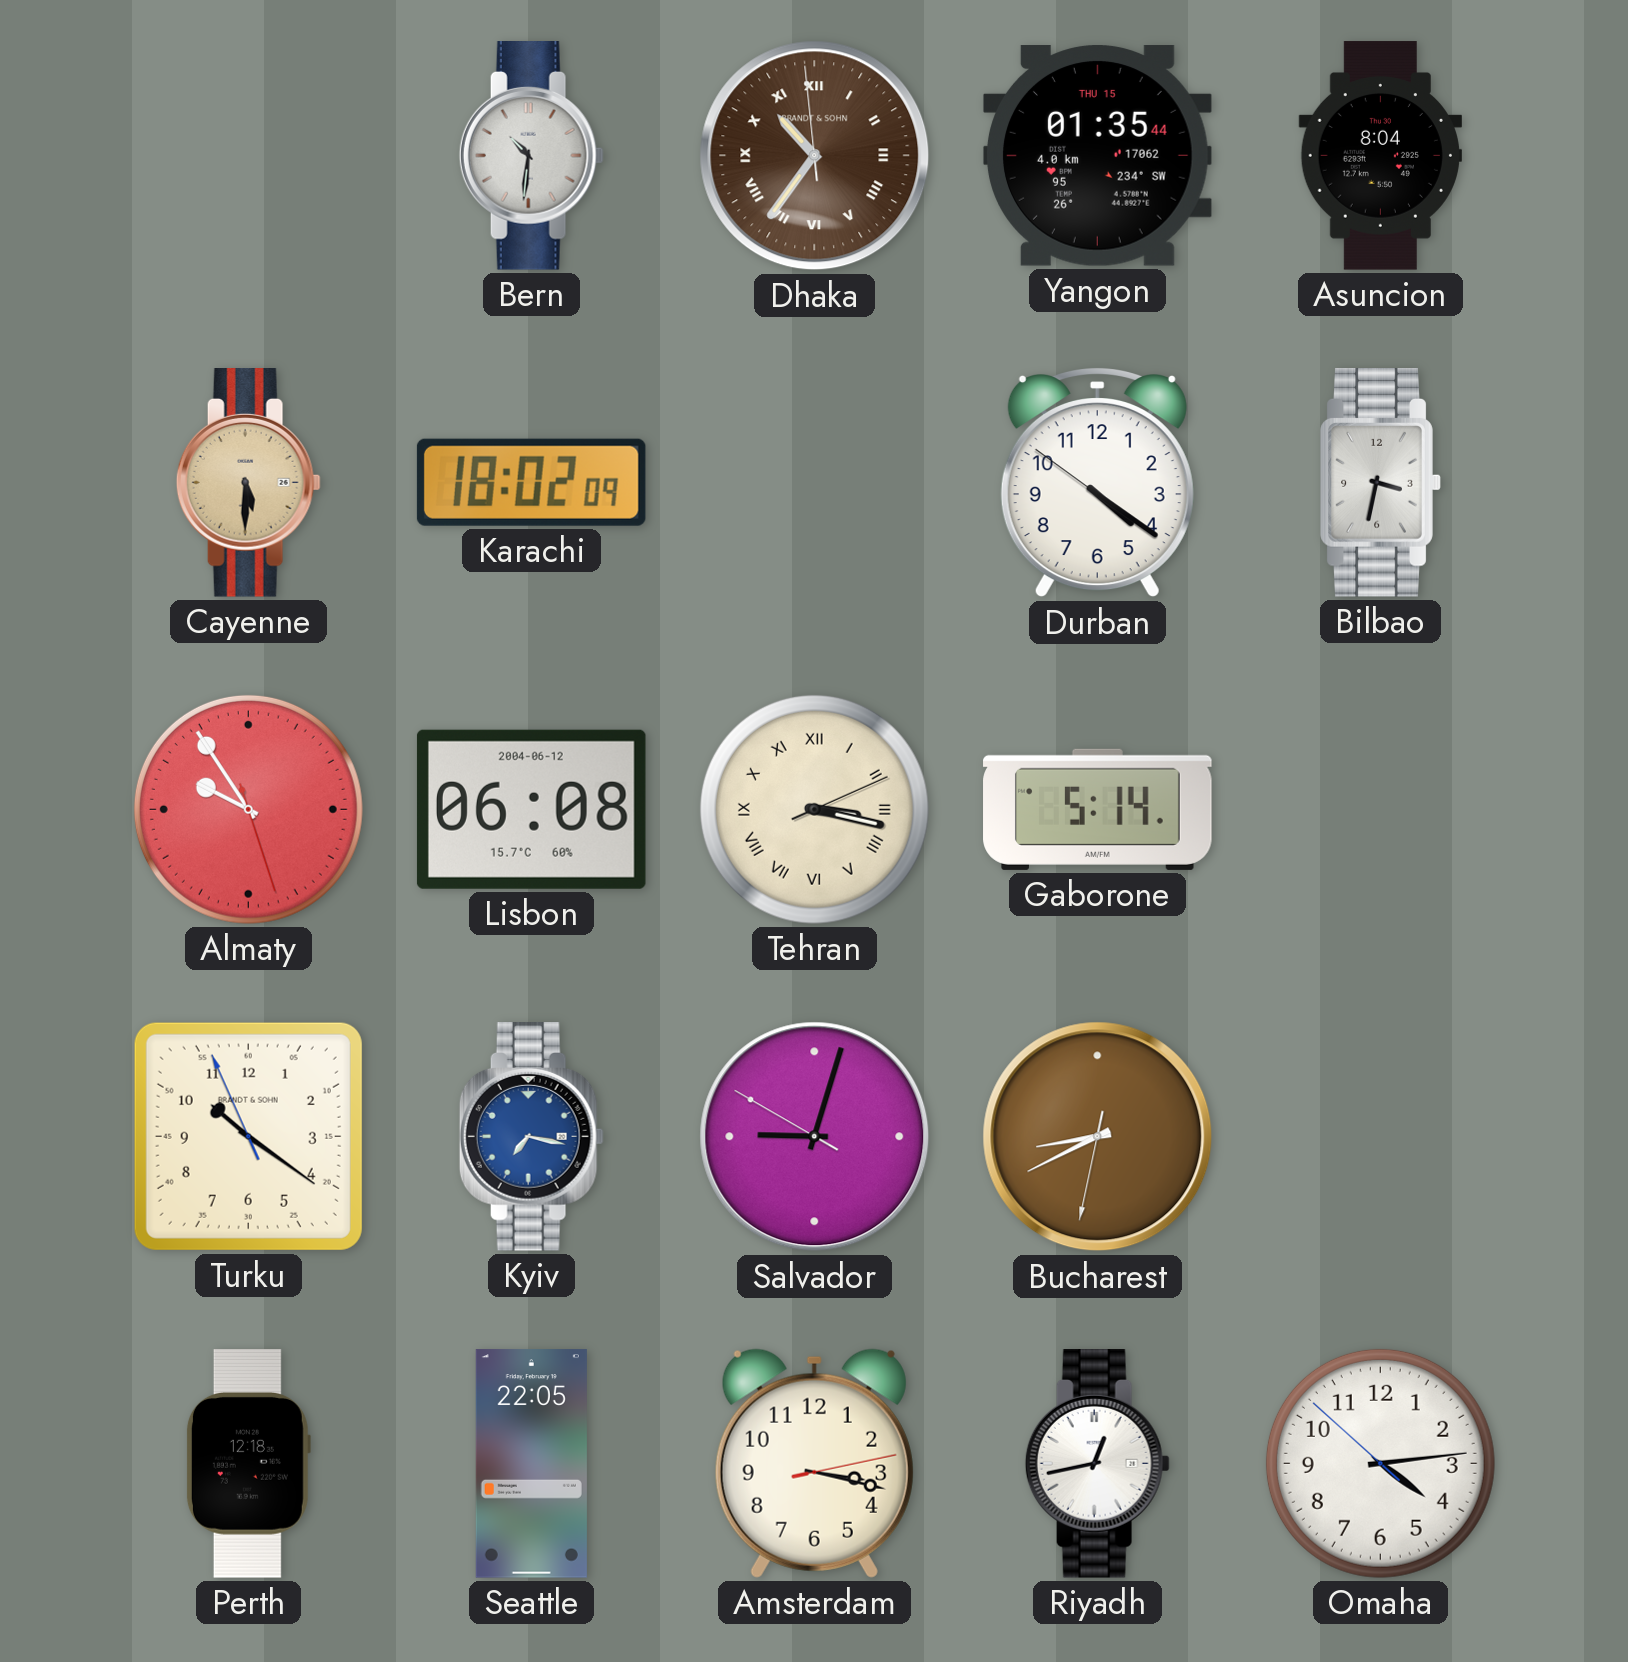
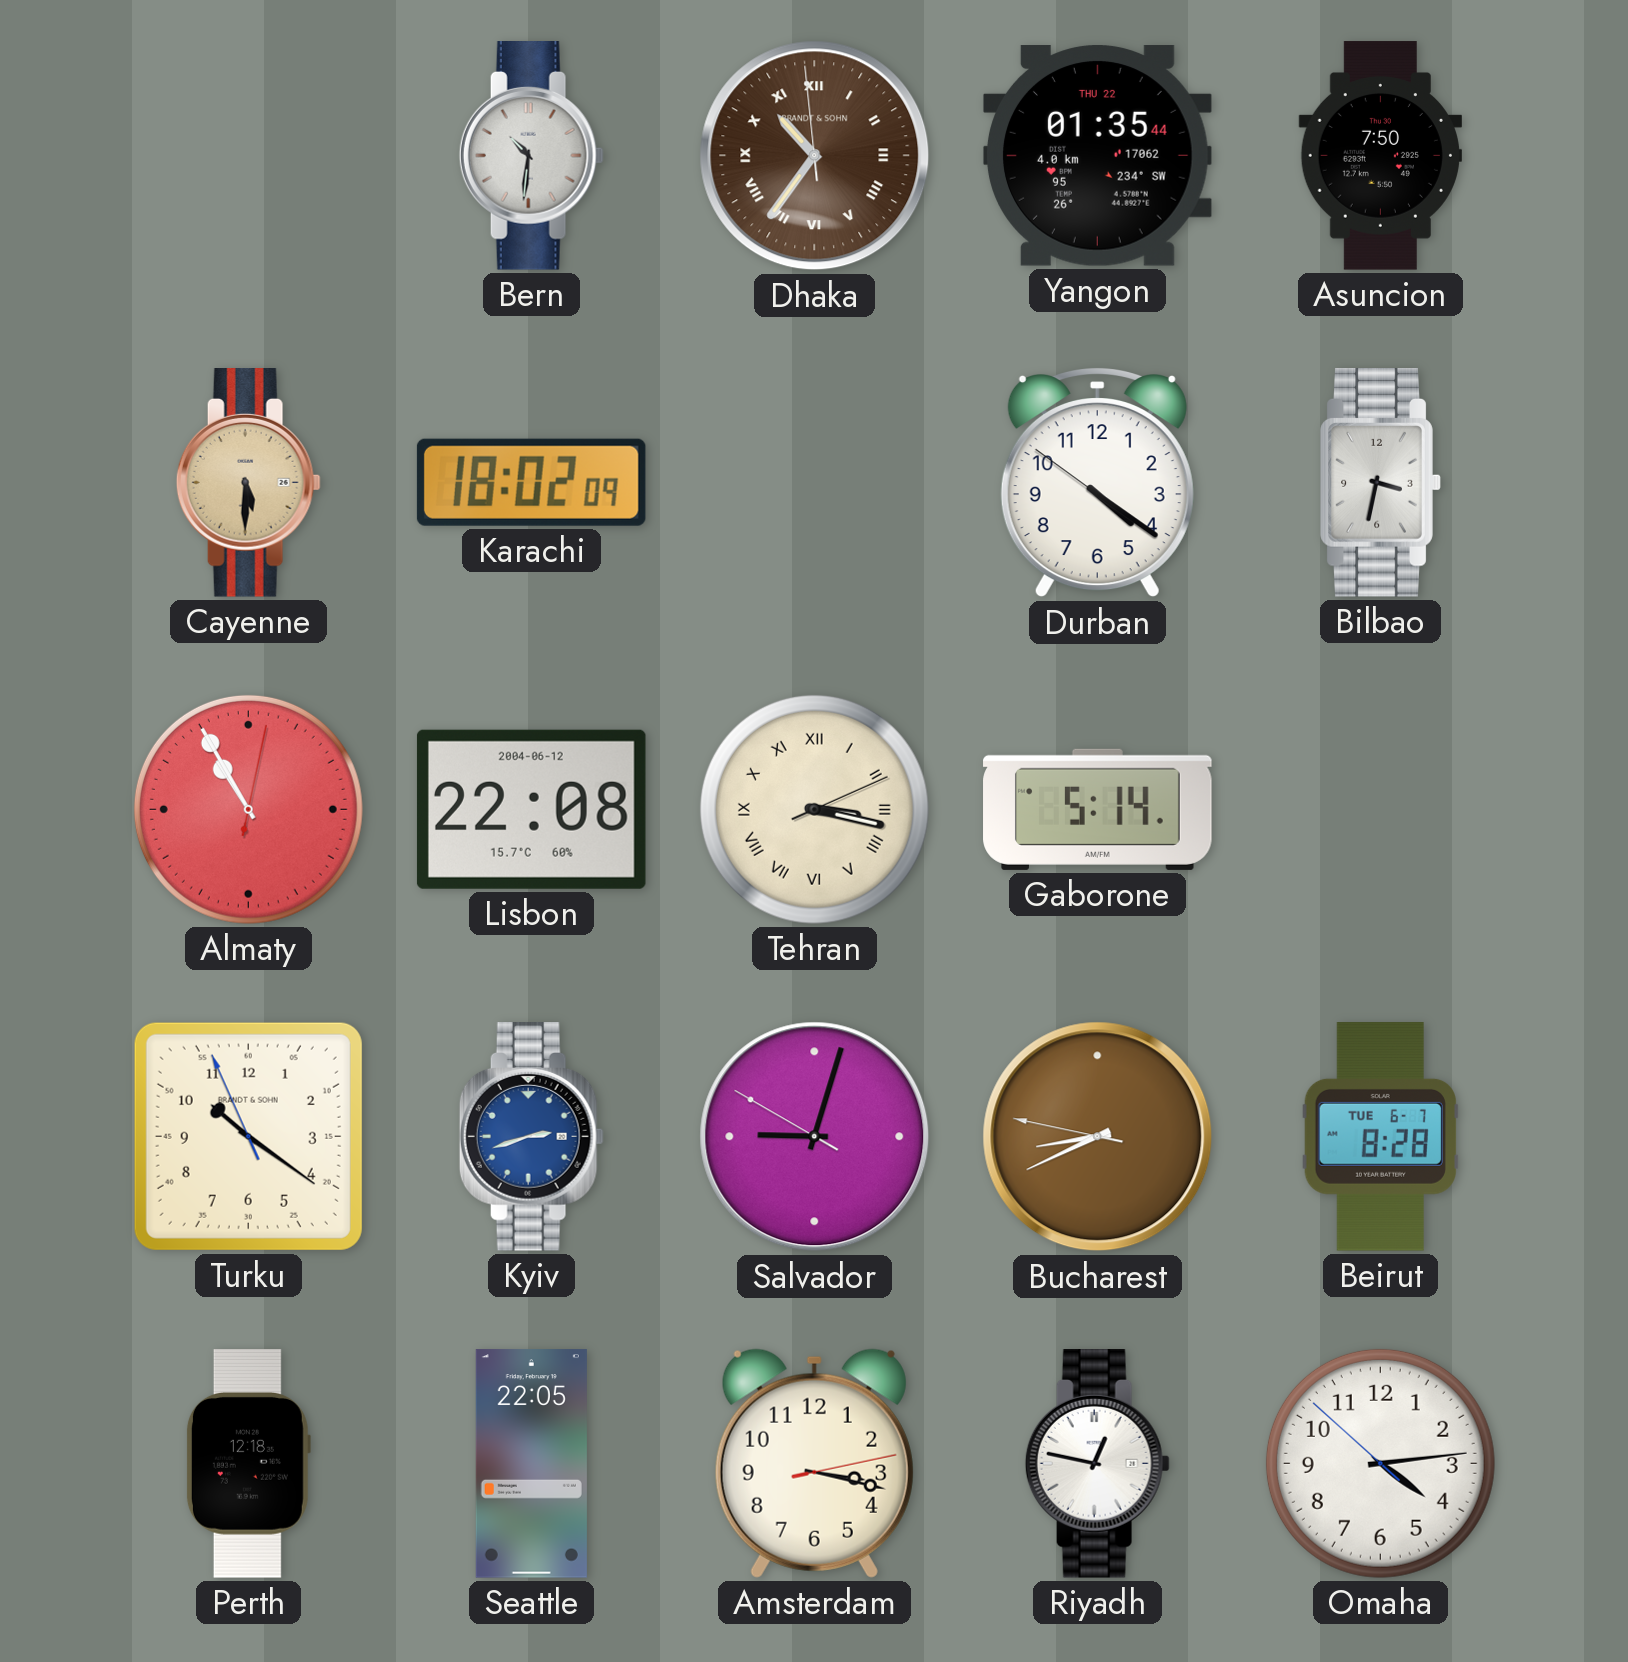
Yangon date: THU 15 -> THU 22
Asuncion: 8:04 -> 7:50
Almaty: 9:54 -> 10:55
Lisbon: 06:08 -> 22:08
Kyiv: 7:17 -> 2:42
Bucharest: 8:40:32 -> 8:40:47
Beirut: none -> 8:28
Riyadh: 12:43 -> 12:47
